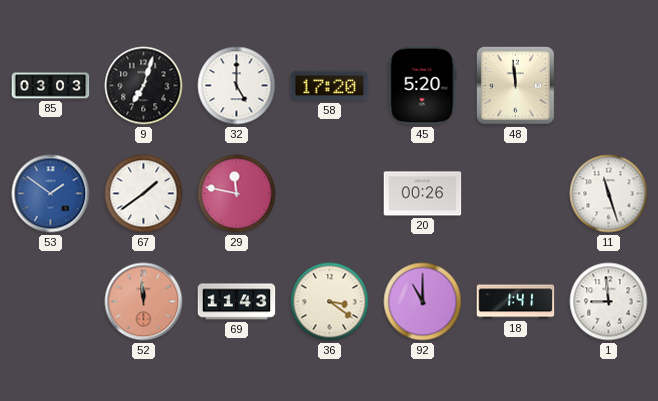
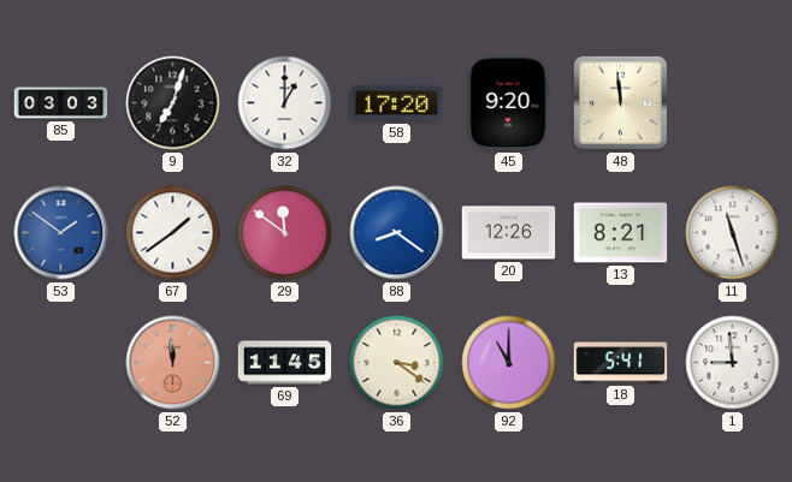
32: 5:00 -> 1:00
45: 5:20 -> 9:20
29: 11:47 -> 11:51
88: none -> 8:21
20: 00:26 -> 12:26
13: none -> 8:21
69: 11:43 -> 11:45
18: 1:41 -> 5:41
